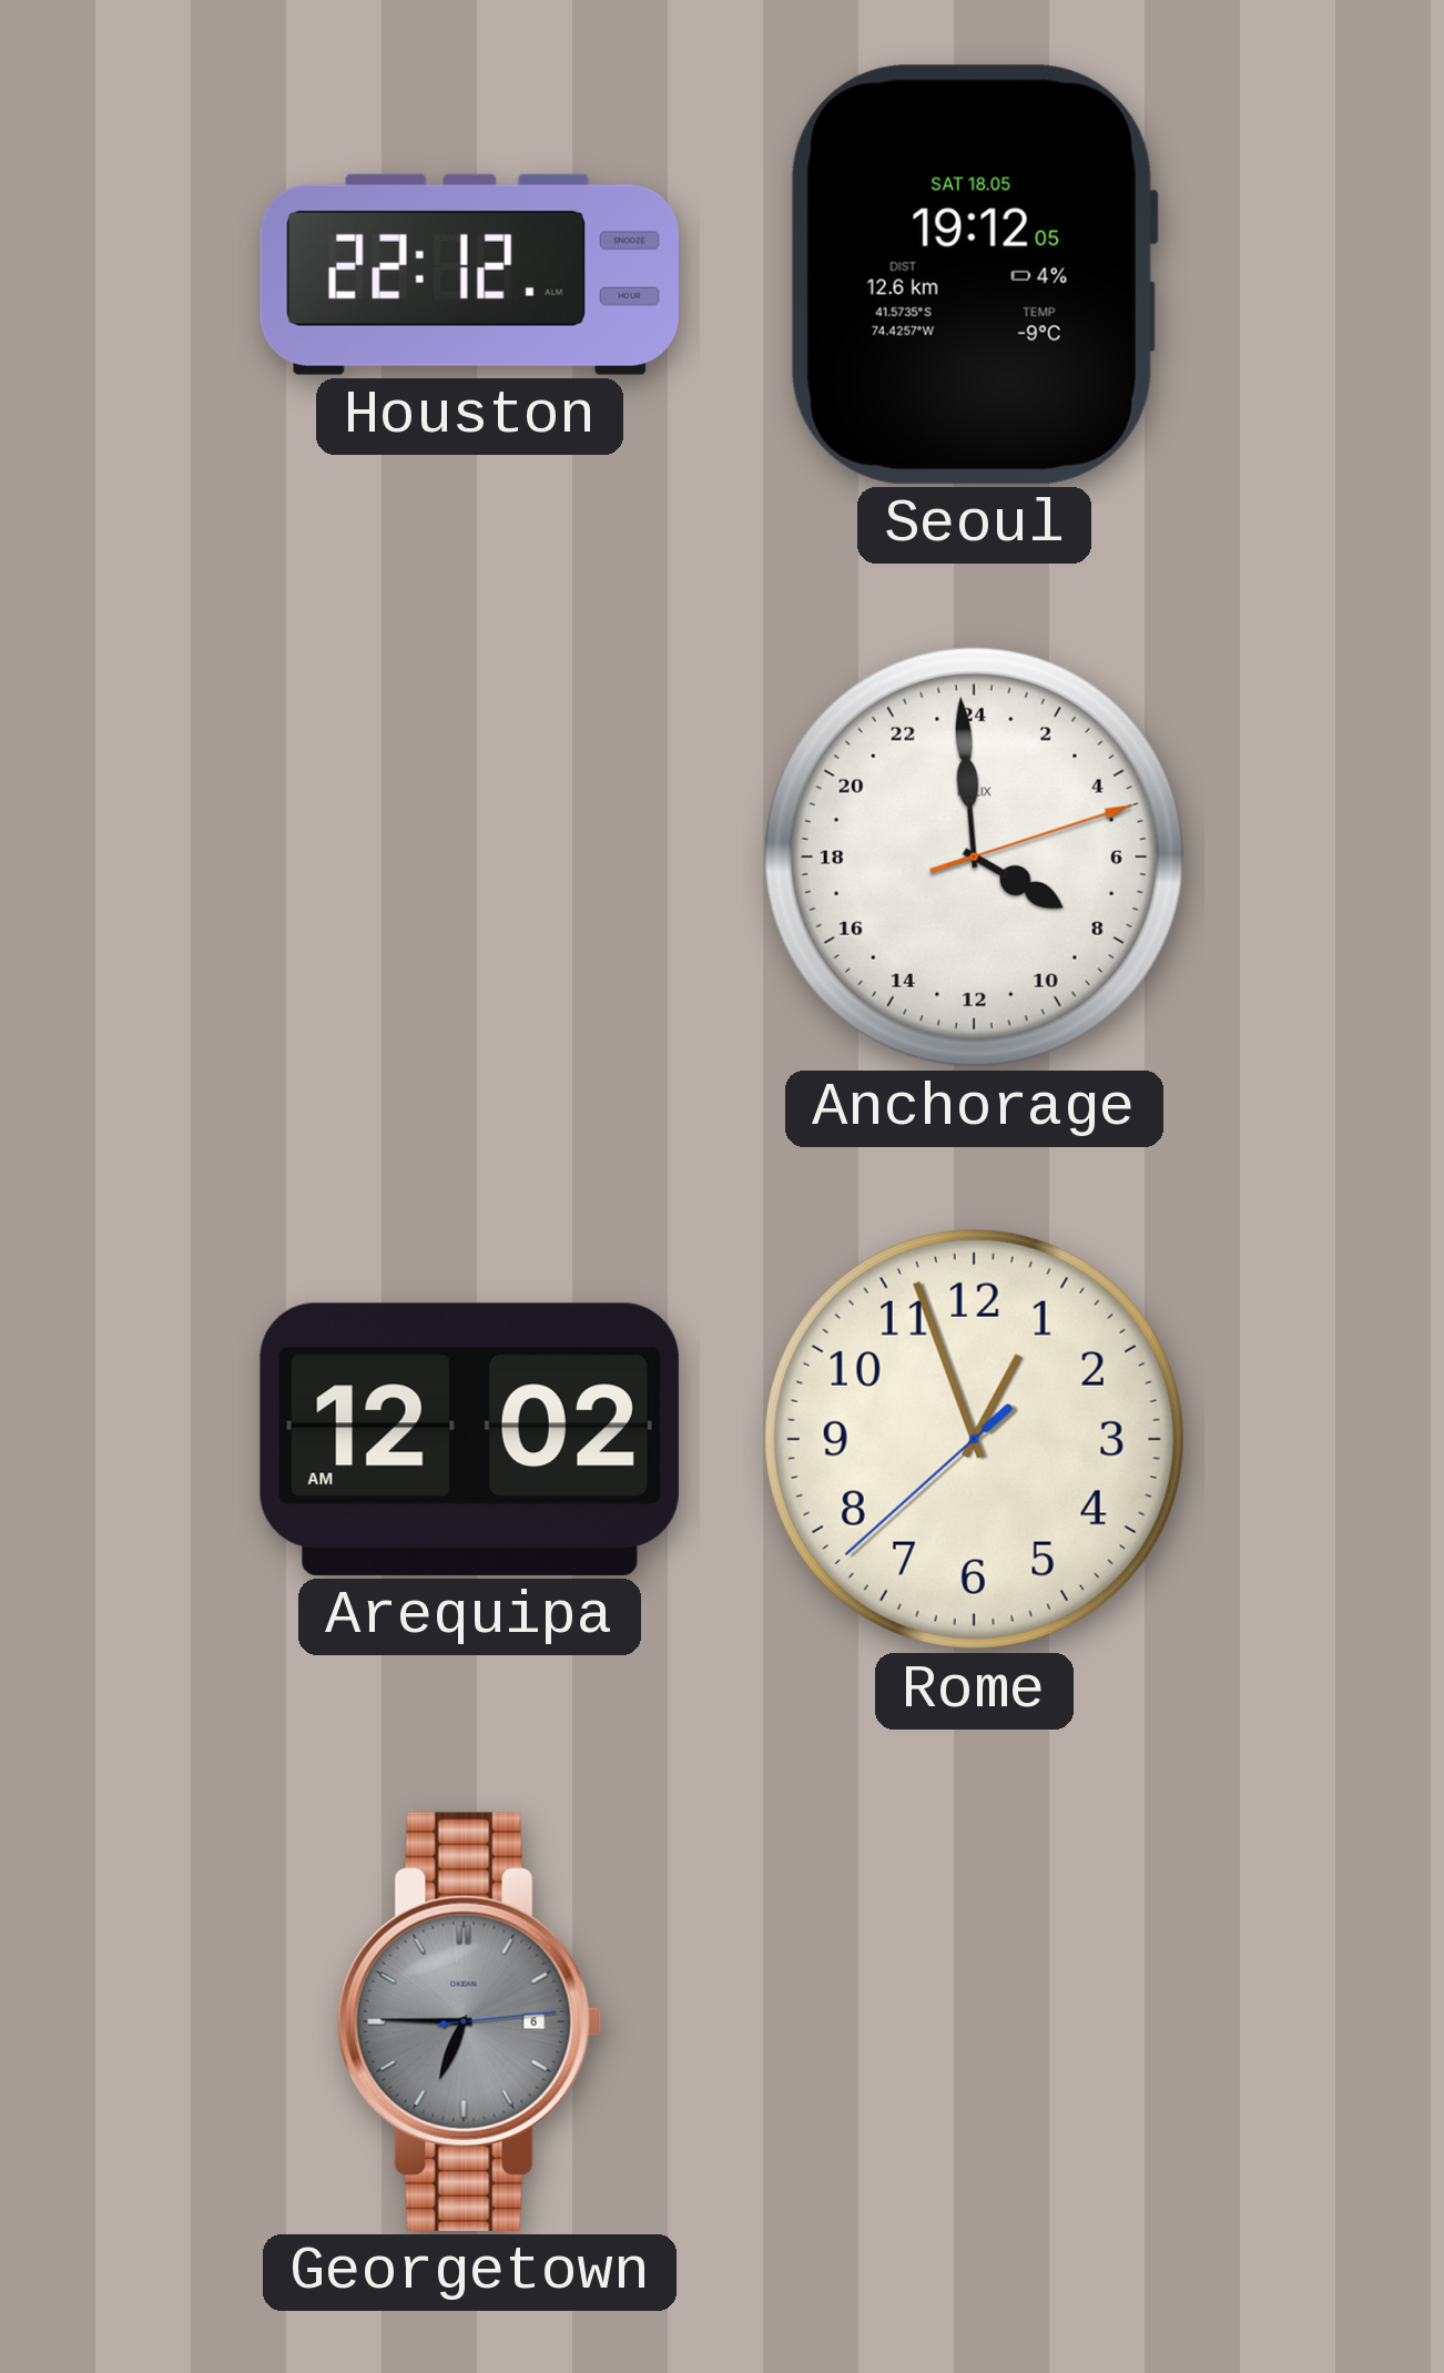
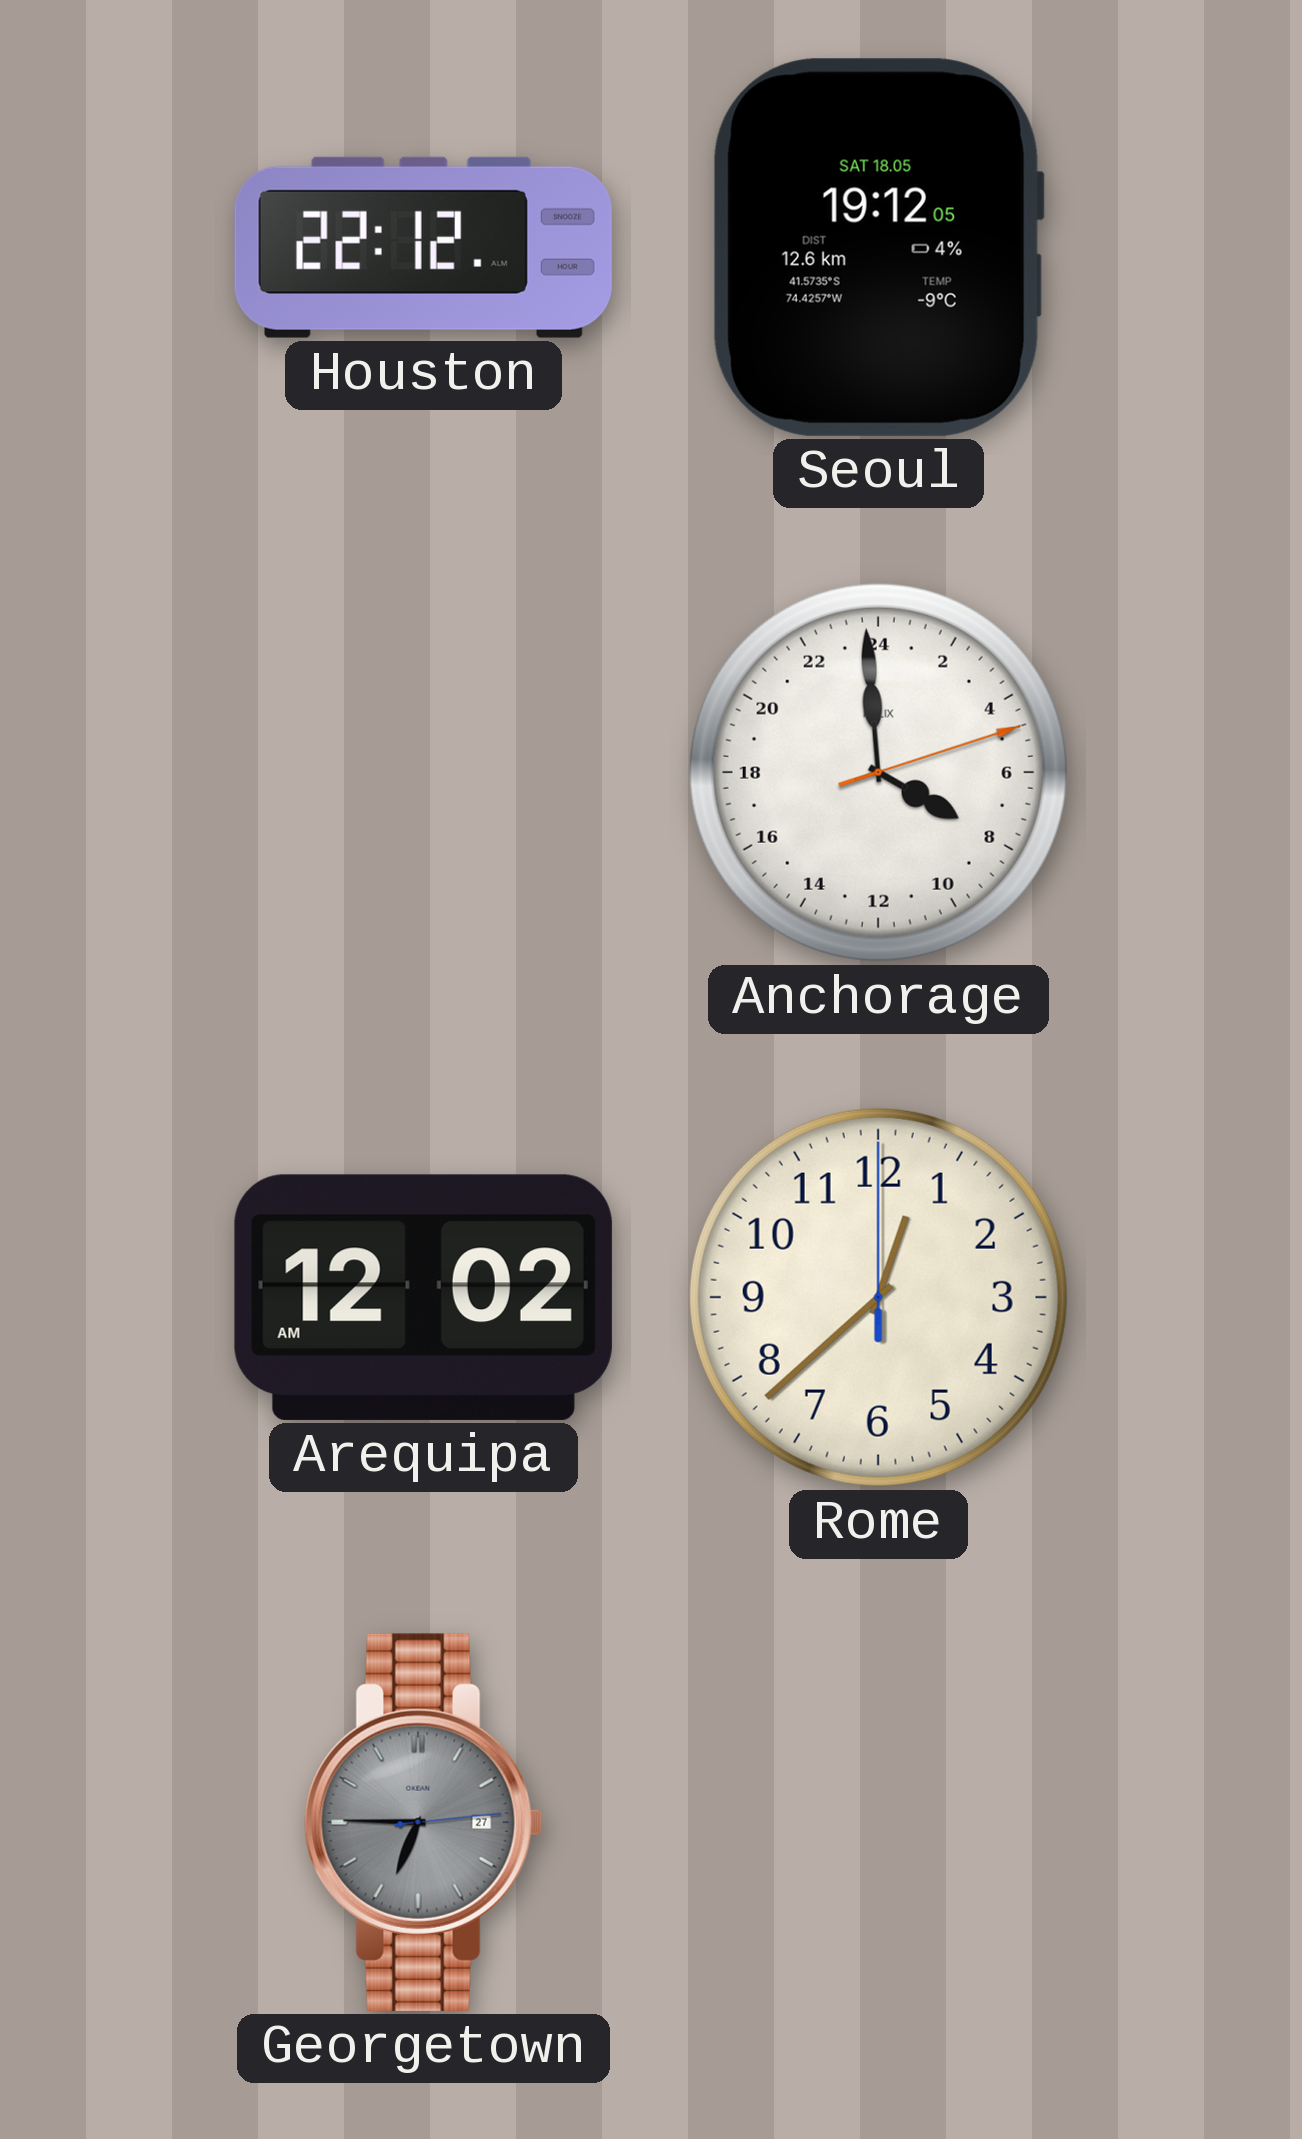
Rome: 12:56 -> 12:38
Georgetown date: 6 -> 27
